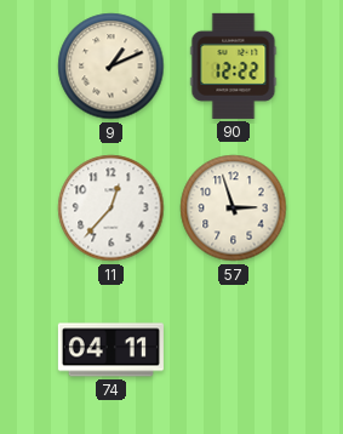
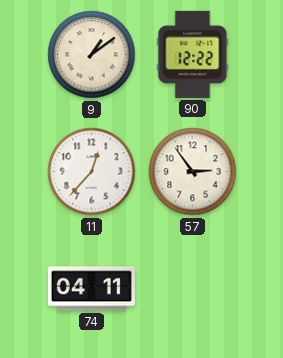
9: 1:11 -> 1:09
57: 2:57 -> 2:54
